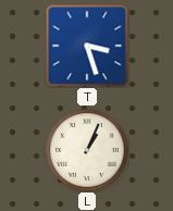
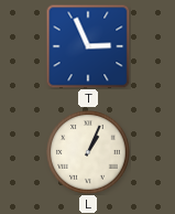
T: 3:27 -> 2:56
